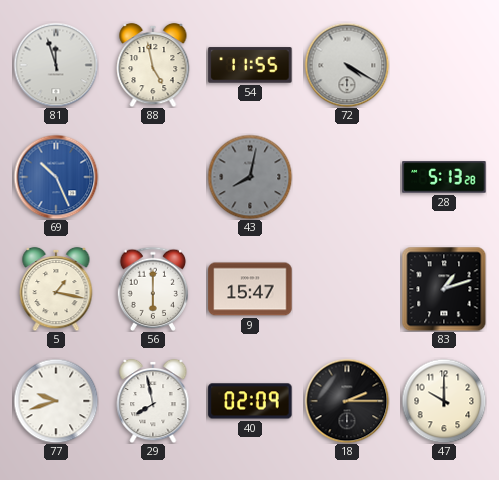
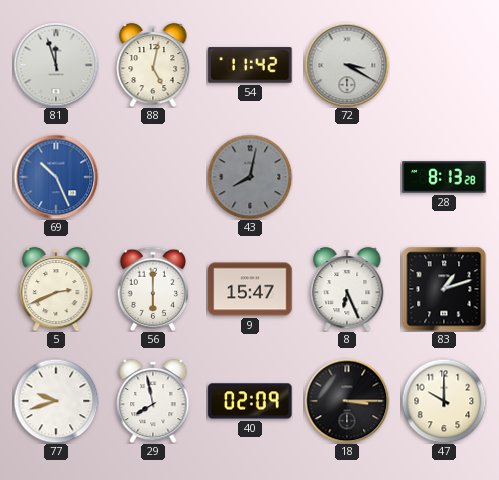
88: 4:58 -> 5:02
54: 11:55 -> 11:42
72: 4:20 -> 3:20
28: 5:13 -> 8:13
5: 1:17 -> 2:41
8: none -> 6:26
18: 2:15 -> 3:15
